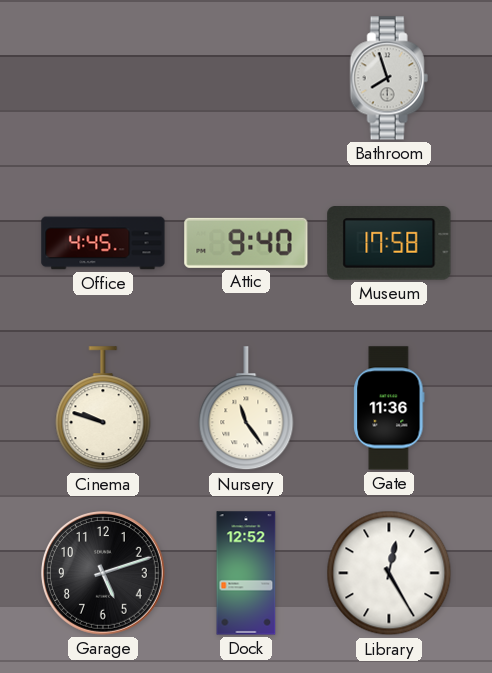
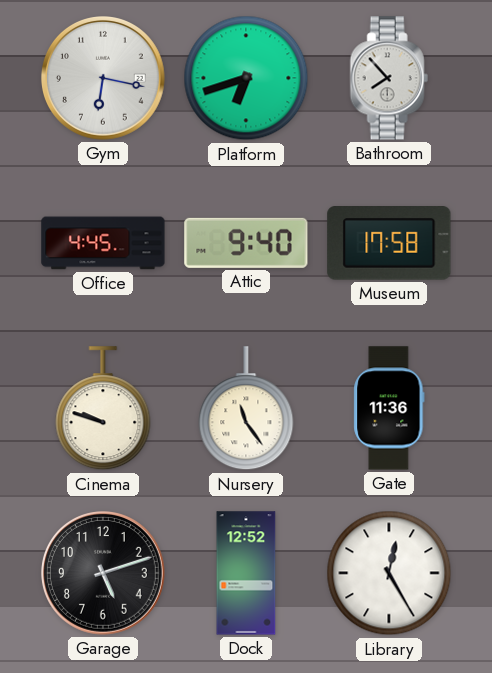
Gym: none -> 6:17
Platform: none -> 6:42
Bathroom: 7:57 -> 7:53
